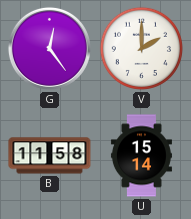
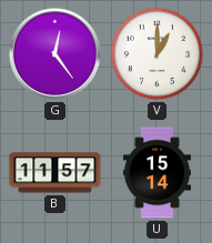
V: 2:00 -> 1:00
B: 11:58 -> 11:57
